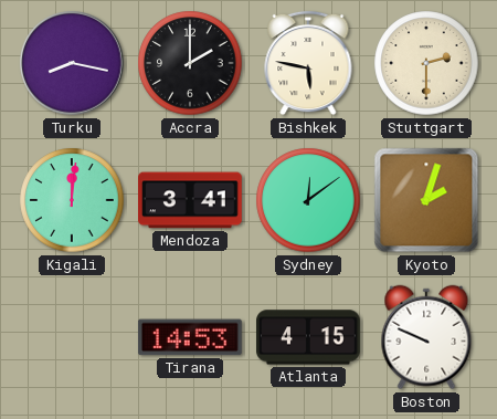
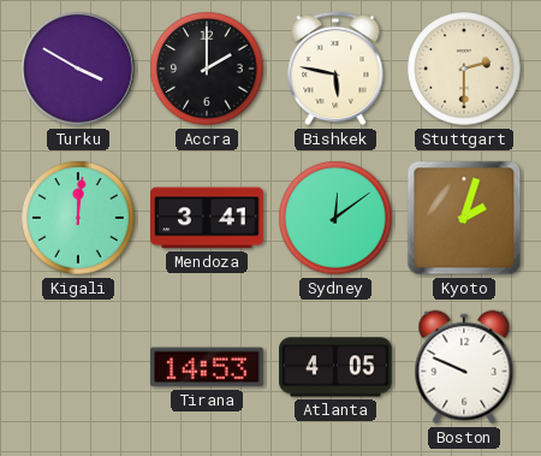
Turku: 8:17 -> 3:50
Atlanta: 4:15 -> 4:05
